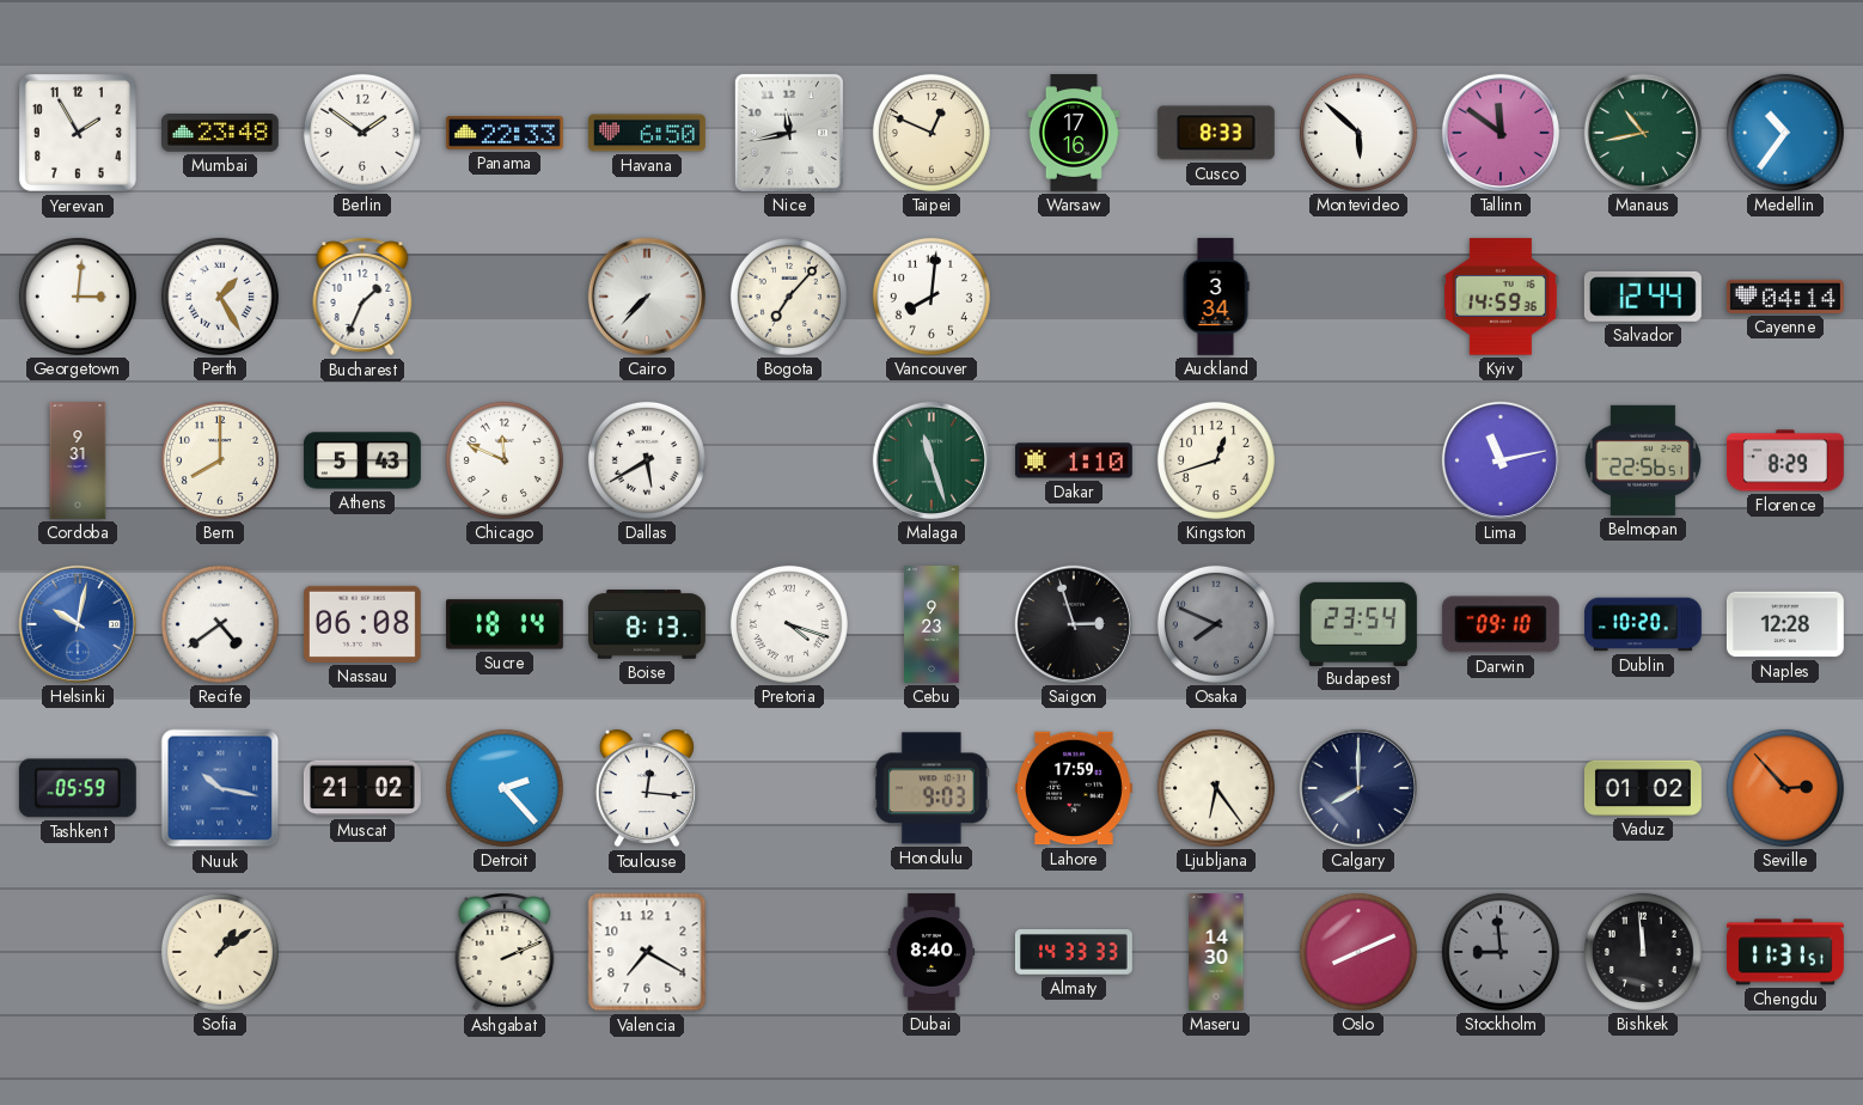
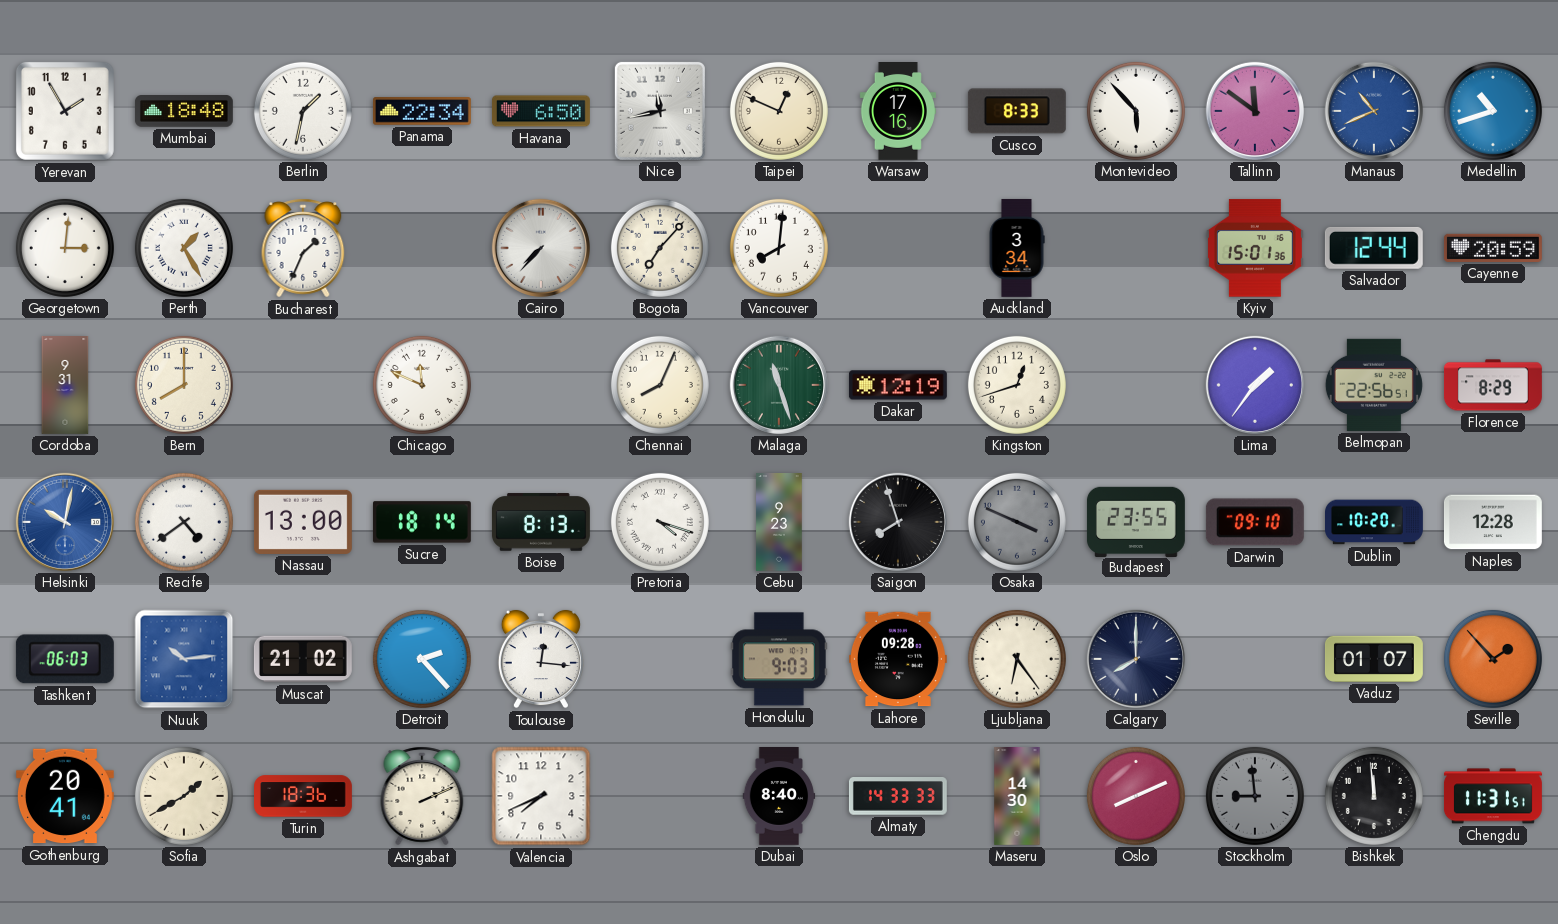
Mumbai: 23:48 -> 18:48
Berlin: 1:51 -> 1:32
Panama: 22:33 -> 22:34
Montevideo: 5:52 -> 5:53
Manaus: 10:43 -> 10:41
Manaus dial: green -> blue
Medellin: 10:36 -> 10:42
Kyiv: 14:59 -> 15:01
Cayenne: 04:14 -> 20:59
Athens: 5:43 -> none
Dallas: 5:40 -> none
Chennai: none -> 8:04
Dakar: 1:10 -> 12:19
Lima: 11:13 -> 1:36
Nassau: 06:08 -> 13:00
Saigon: 2:57 -> 7:57
Osaka: 7:49 -> 3:49
Budapest: 23:54 -> 23:55
Tashkent: 05:59 -> 06:03
Nuuk: 10:17 -> 10:14
Lahore: 17:59 -> 09:28
Vaduz: 01:02 -> 01:07
Seville: 2:53 -> 1:53
Gothenburg: none -> 20:41
Sofia: 1:09 -> 1:40
Turin: none -> 18:36
Valencia: 7:20 -> 7:41
